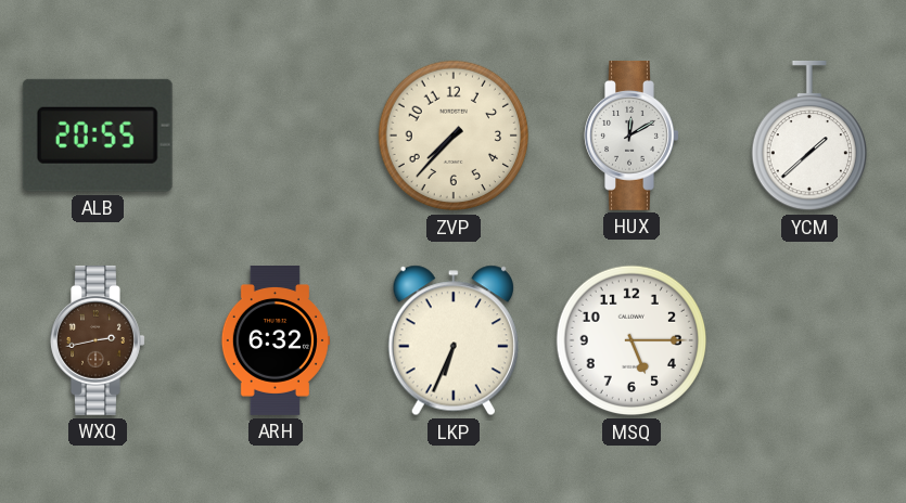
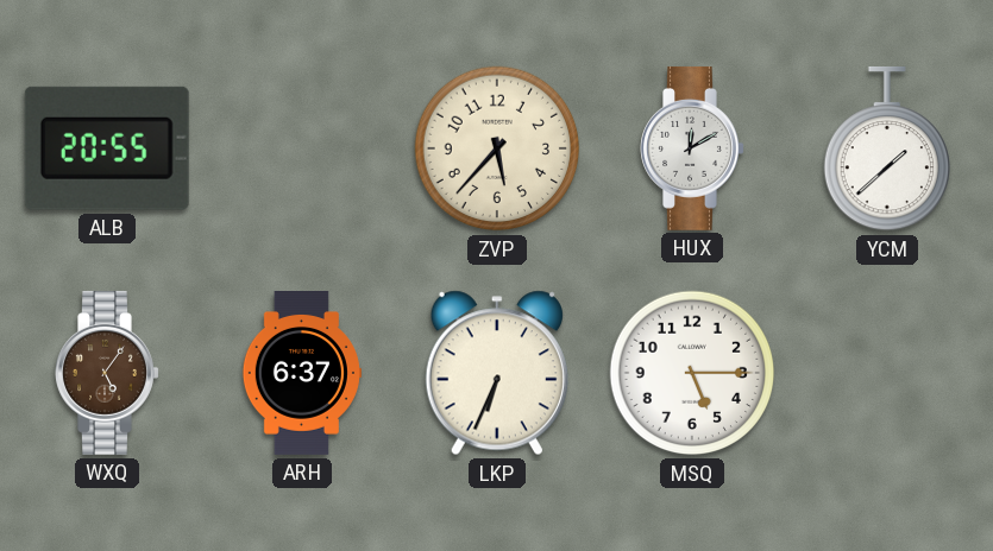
ZVP: 7:37 -> 5:37
WXQ: 2:43 -> 5:06
ARH: 6:32 -> 6:37
